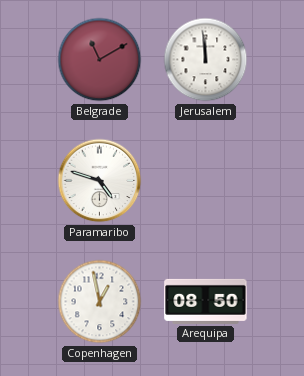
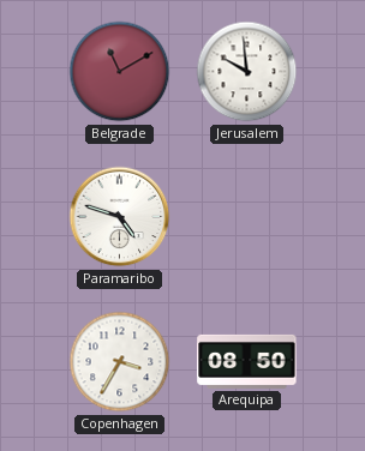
Jerusalem: 11:59 -> 9:59
Copenhagen: 12:58 -> 3:35
